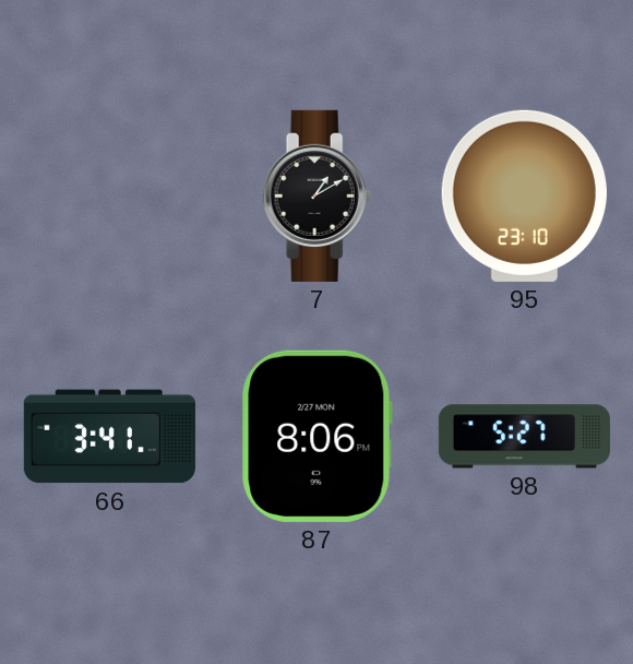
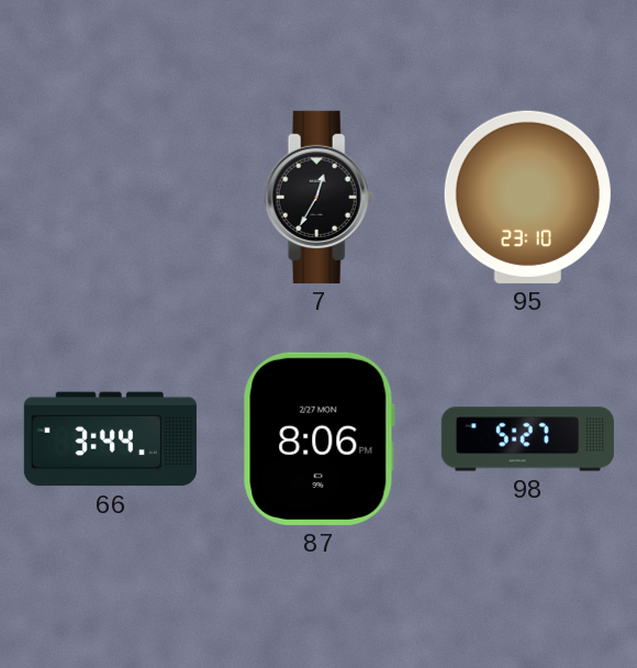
7: 1:10 -> 12:35
66: 3:41 -> 3:44
